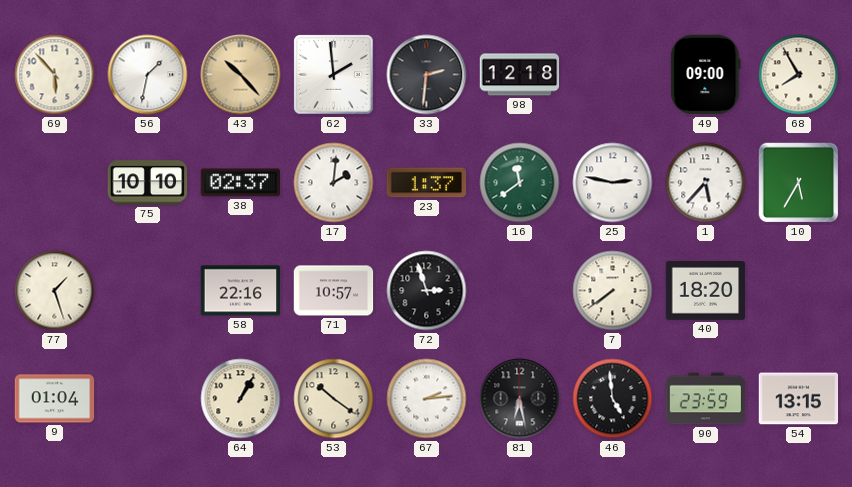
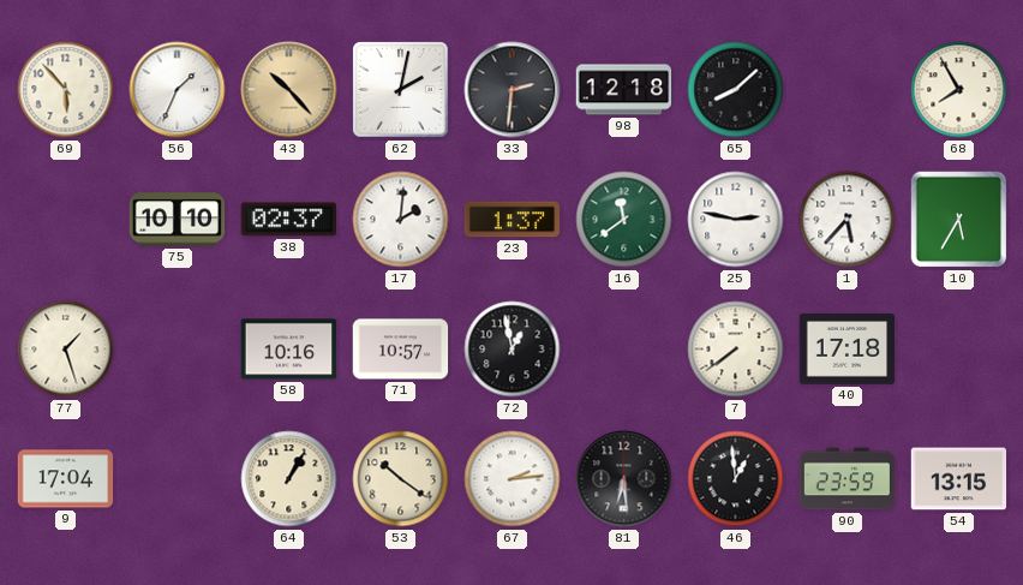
56: 1:32 -> 1:34
62: 1:59 -> 2:02
65: none -> 8:08
49: 09:00 -> none
58: 22:16 -> 10:16
72: 2:57 -> 12:58
40: 18:20 -> 17:18
9: 01:04 -> 17:04
81: 6:28 -> 6:29
46: 4:59 -> 12:59
